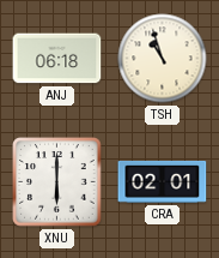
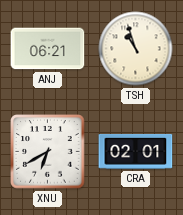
ANJ: 06:18 -> 06:21
XNU: 6:00 -> 6:40
